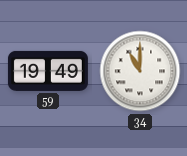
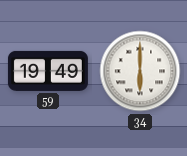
34: 11:00 -> 6:00
